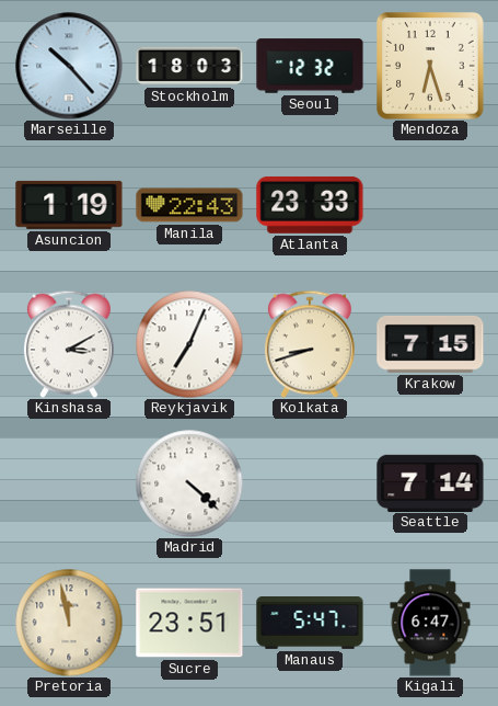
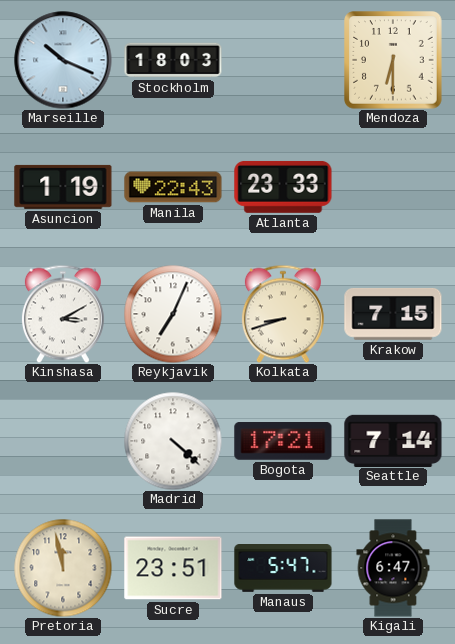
Marseille: 10:23 -> 10:19
Seoul: 12:32 -> none
Mendoza: 6:27 -> 6:30
Bogota: none -> 17:21
